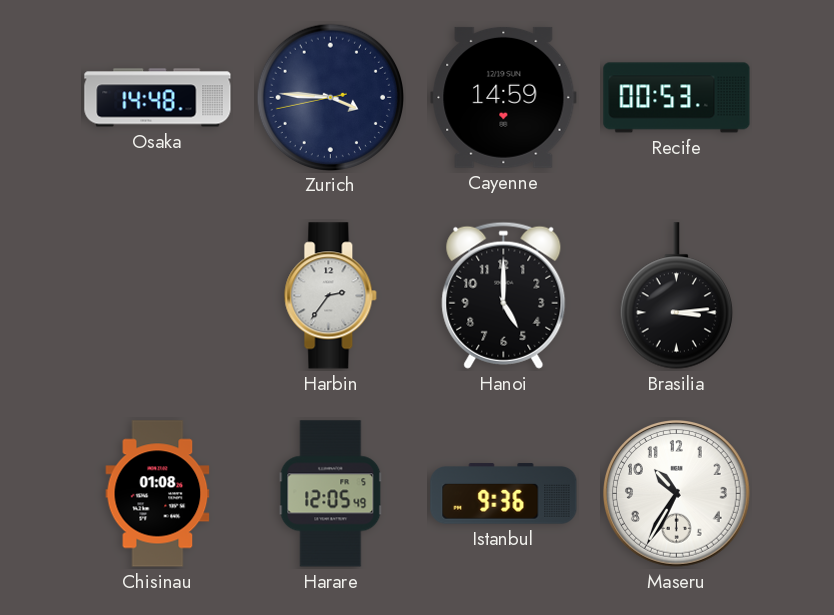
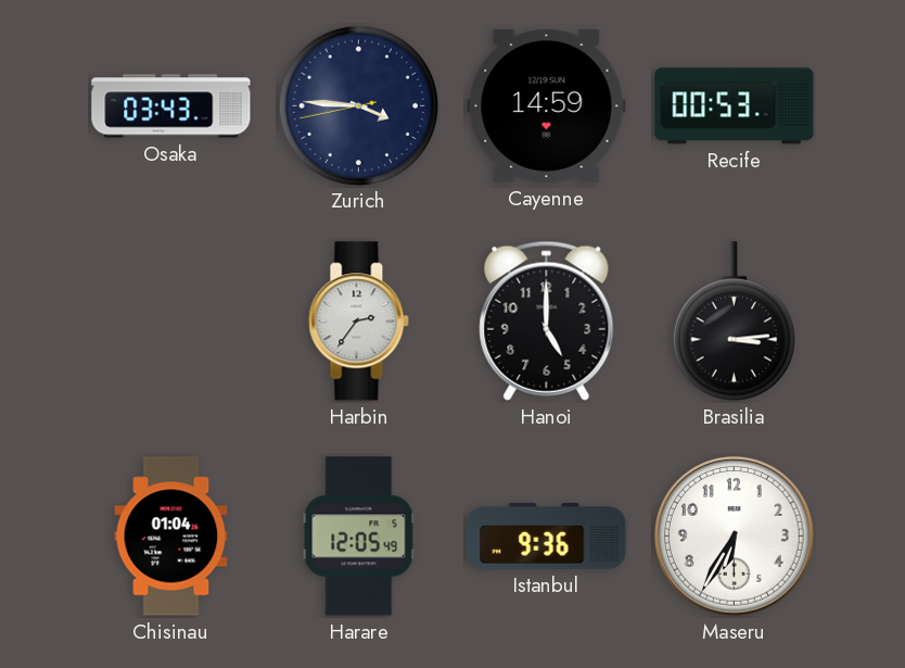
Osaka: 14:48 -> 03:43
Chisinau: 01:08 -> 01:04
Maseru: 10:35 -> 6:35
